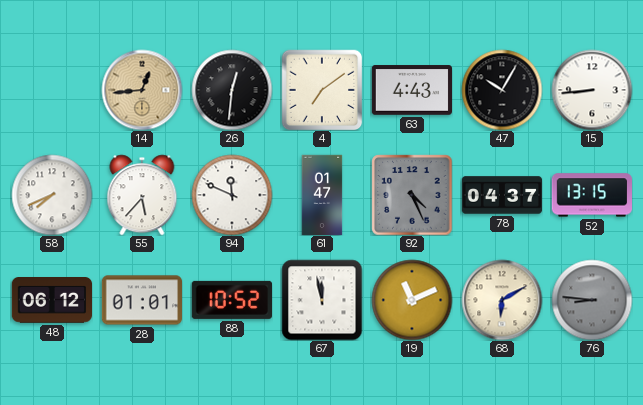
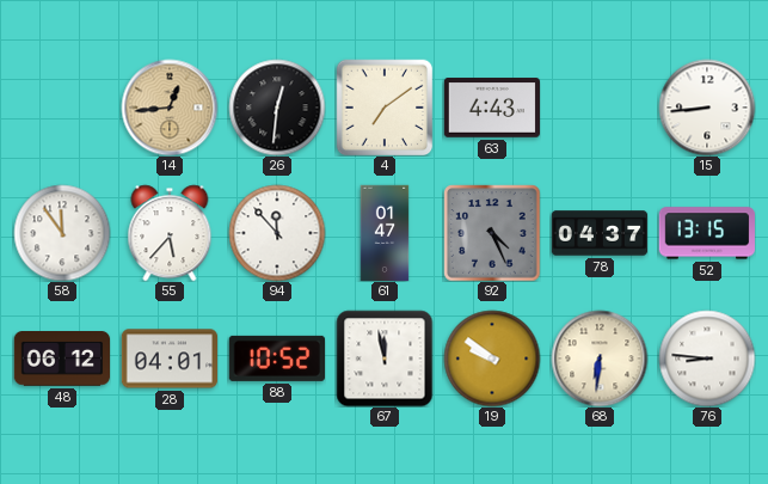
47: 10:05 -> none
58: 7:41 -> 11:54
94: 11:49 -> 11:53
28: 01:01 -> 04:01
19: 11:11 -> 9:51
68: 6:10 -> 6:31
76 dial: grey -> white
